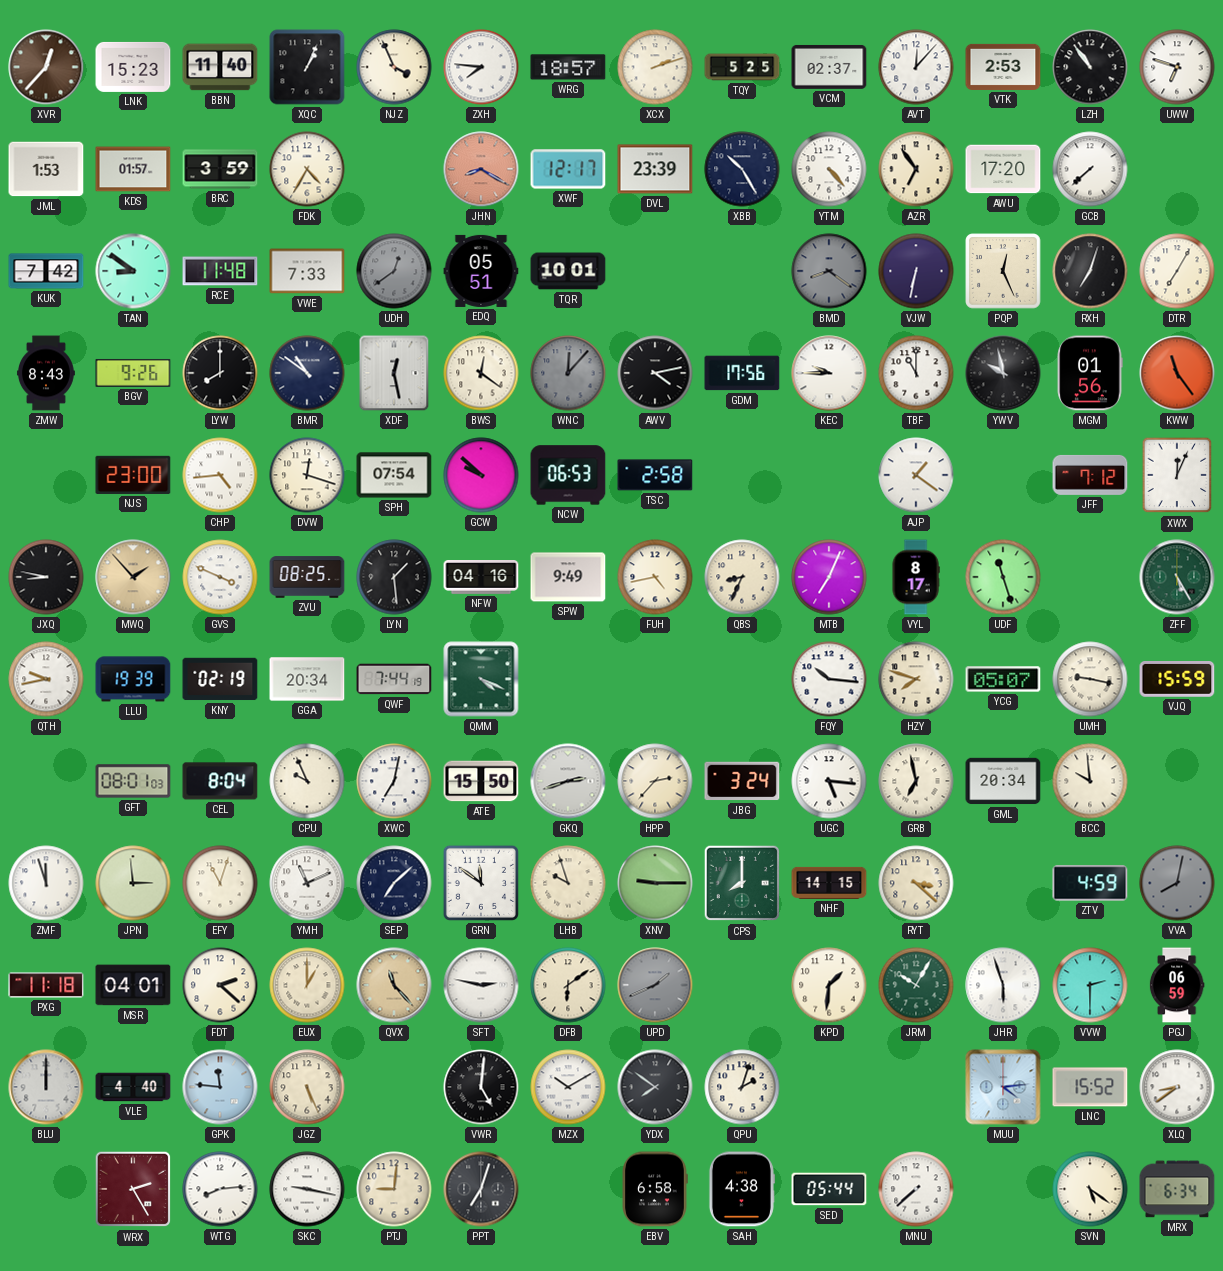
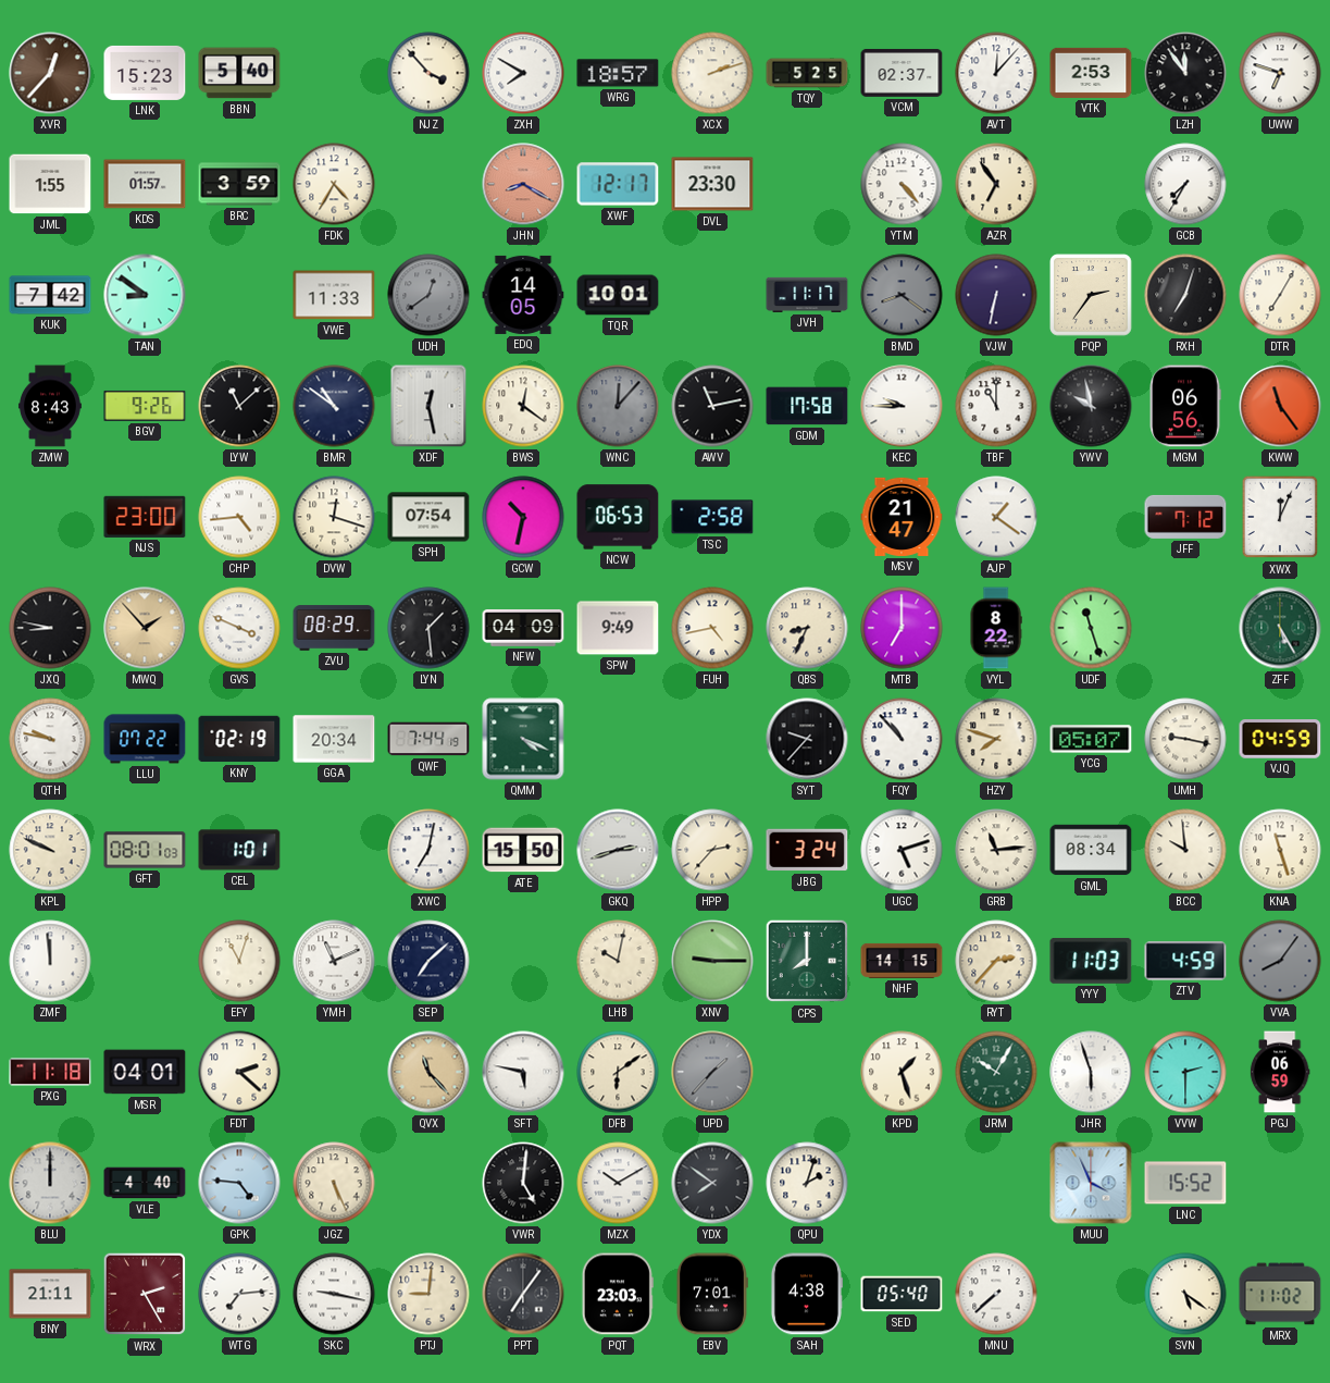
BBN: 11:40 -> 5:40
XQC: 1:04 -> none
NJZ: 3:56 -> 3:53
ZXH: 7:46 -> 7:50
LZH: 10:54 -> 11:54
JML: 1:53 -> 1:55
DVL: 23:39 -> 23:30
XBB: 10:25 -> none
AWU: 17:20 -> none
GCB: 7:38 -> 7:35
RCE: 11:48 -> none
VWE: 7:33 -> 11:33
EDQ: 05:51 -> 14:05
JVH: none -> 11:17
PQP: 12:26 -> 2:36
LYW: 8:00 -> 11:08
AWV: 4:13 -> 11:13
GDM: 17:56 -> 17:58
MGM: 01:56 -> 06:56
GCW: 9:52 -> 10:32
MSV: none -> 21:47
ZVU: 08:25 -> 08:29
NFW: 04:16 -> 04:09
MTB: 7:04 -> 7:00
VYL: 8:17 -> 8:22
QTH: 9:43 -> 9:47
LLU: 19:39 -> 07:22
SYT: none -> 9:37
FQY: 10:16 -> 10:53
VJQ: 15:59 -> 04:59
KPL: none -> 9:49
CEL: 8:04 -> 1:01
CPU: 9:56 -> none
UGC: 5:16 -> 5:12
GRB: 6:58 -> 11:14
GML: 20:34 -> 08:34
KNA: none -> 11:27
ZMF: 11:57 -> 11:59
JPN: 2:59 -> none
GRN: 11:51 -> none
LHB: 9:57 -> 10:02
RYT: 3:22 -> 2:37
YYY: none -> 11:03
VVA: 8:02 -> 8:06
EUX: 1:00 -> none
SFT: 2:47 -> 5:47
UPD: 1:41 -> 1:37
KPD: 1:31 -> 1:27
GPK: 11:46 -> 4:46
MUU: 4:14 -> 3:56
XLQ: 8:39 -> none
BNY: none -> 21:11
WTG: 8:14 -> 7:14
PPT: 7:03 -> 7:06
PQT: none -> 23:03
EBV: 6:58 -> 7:01
SED: 05:44 -> 05:40
MRX: 6:34 -> 11:02
